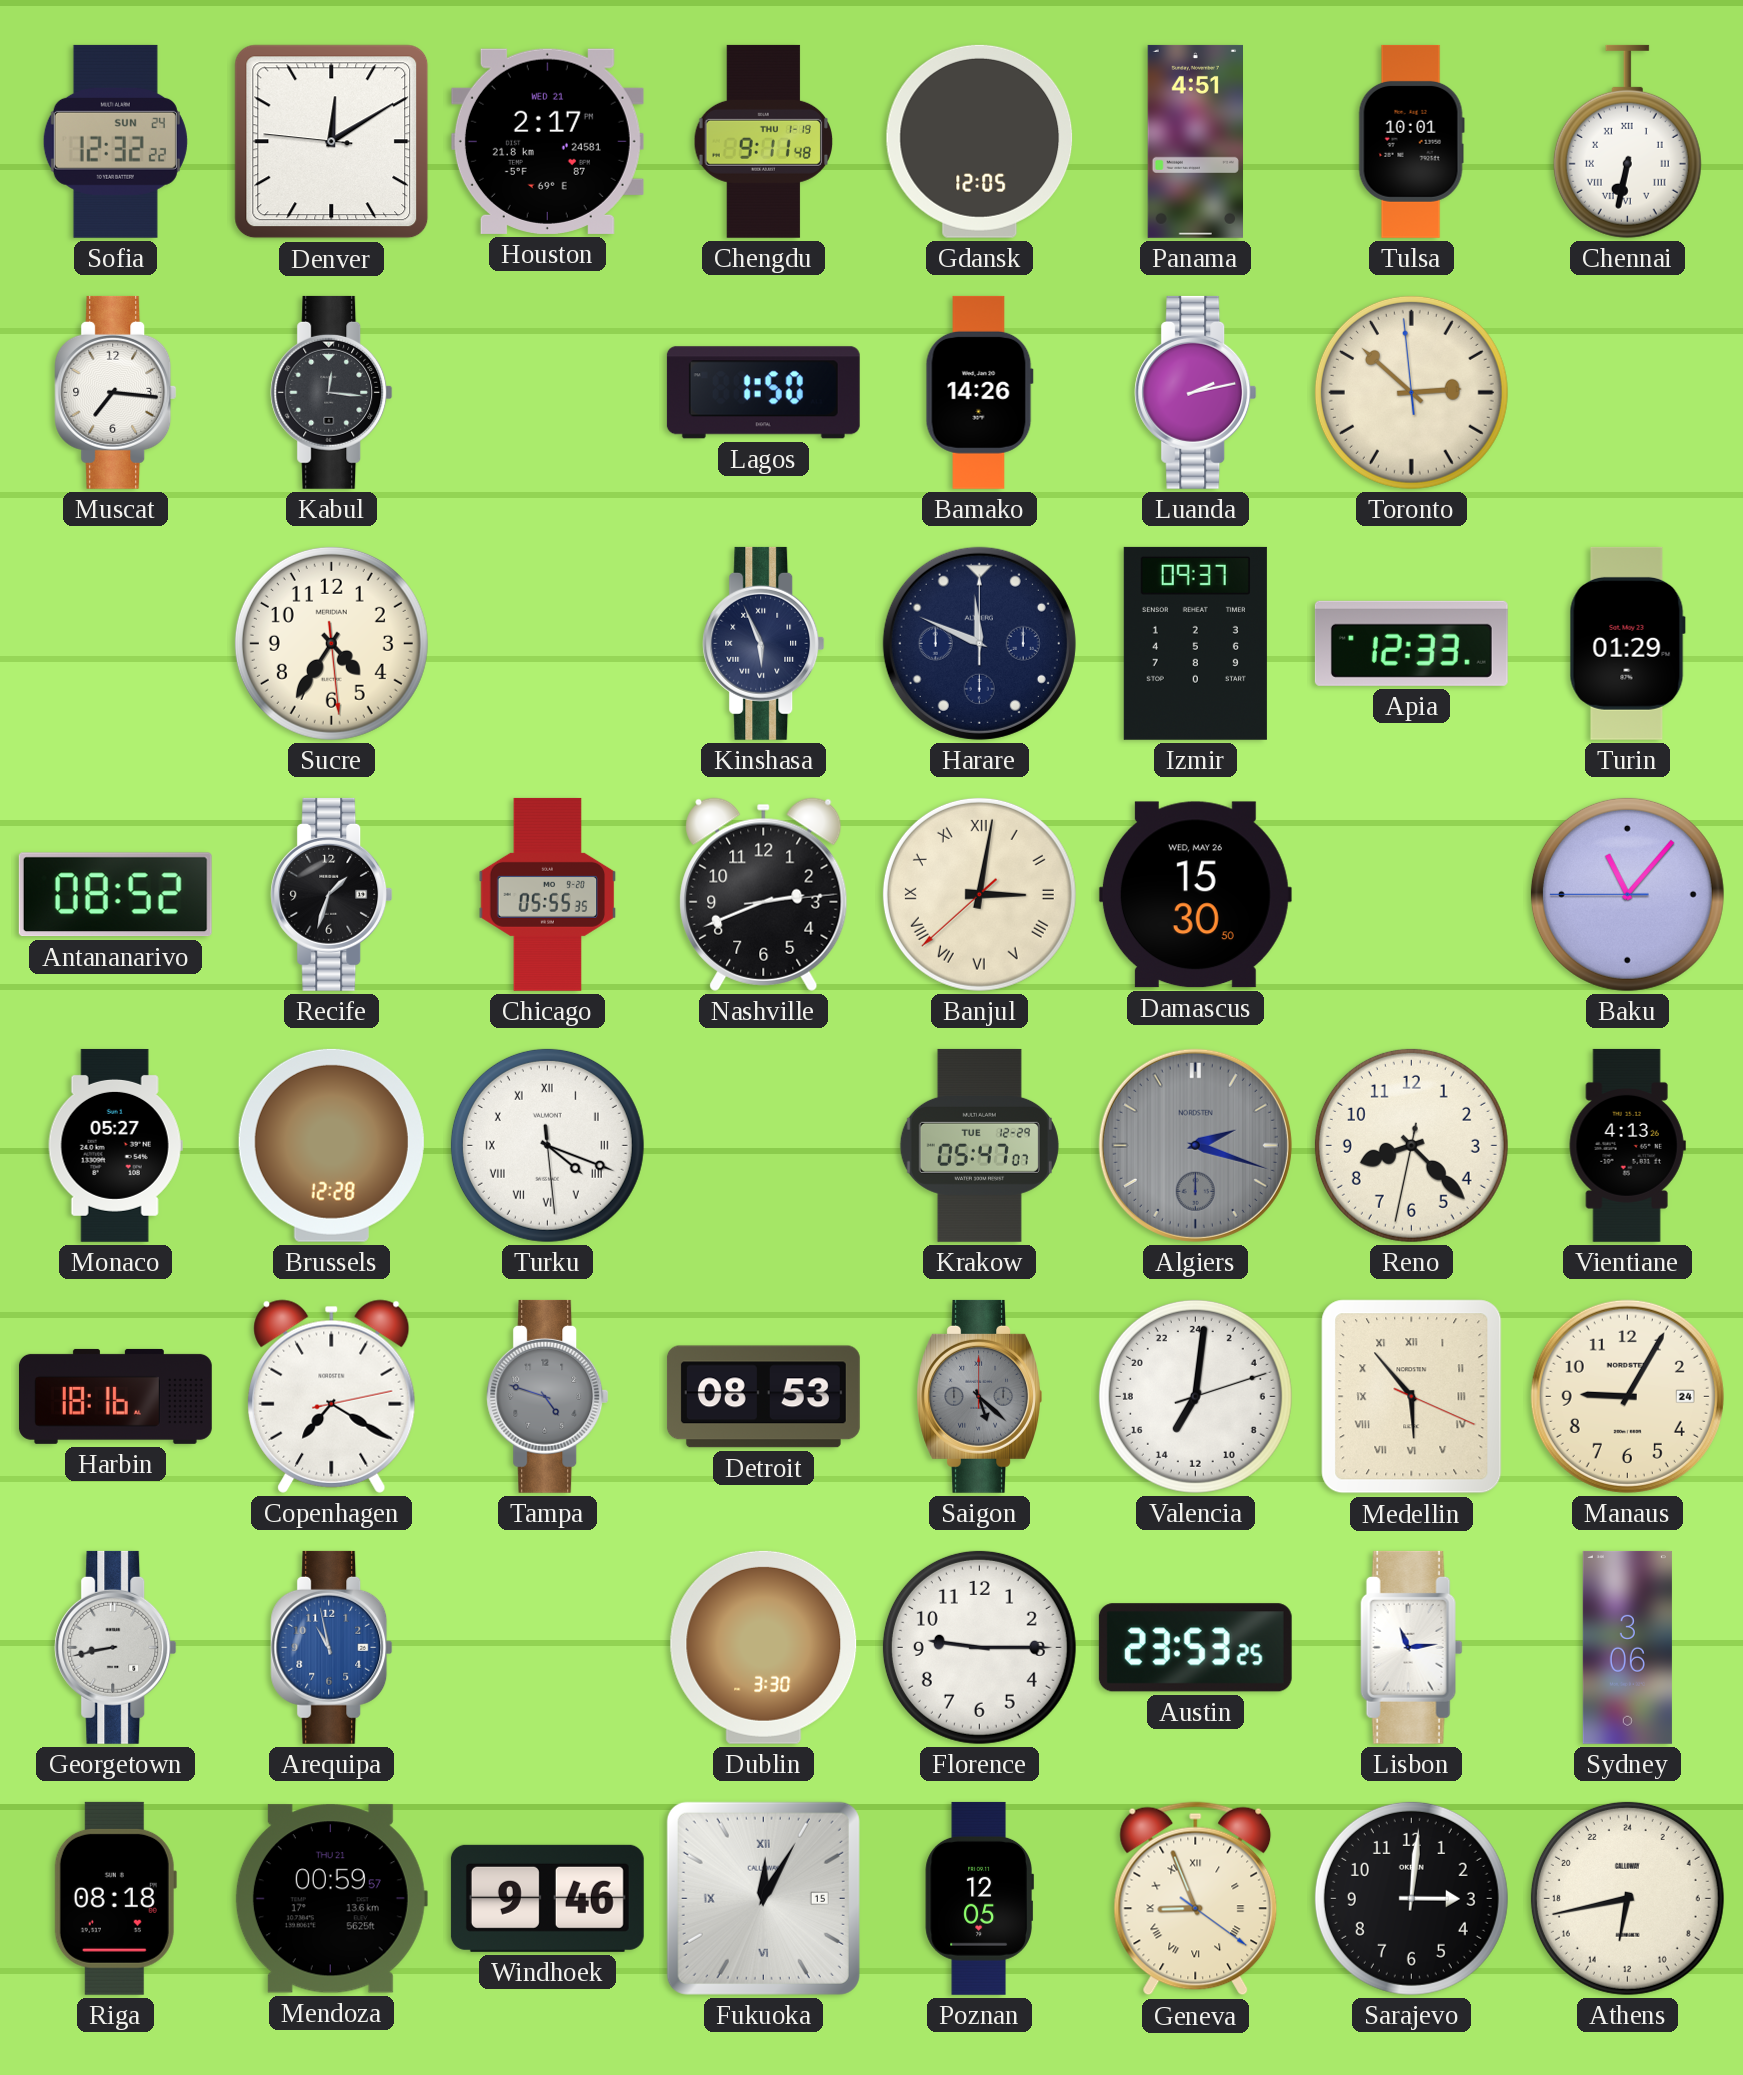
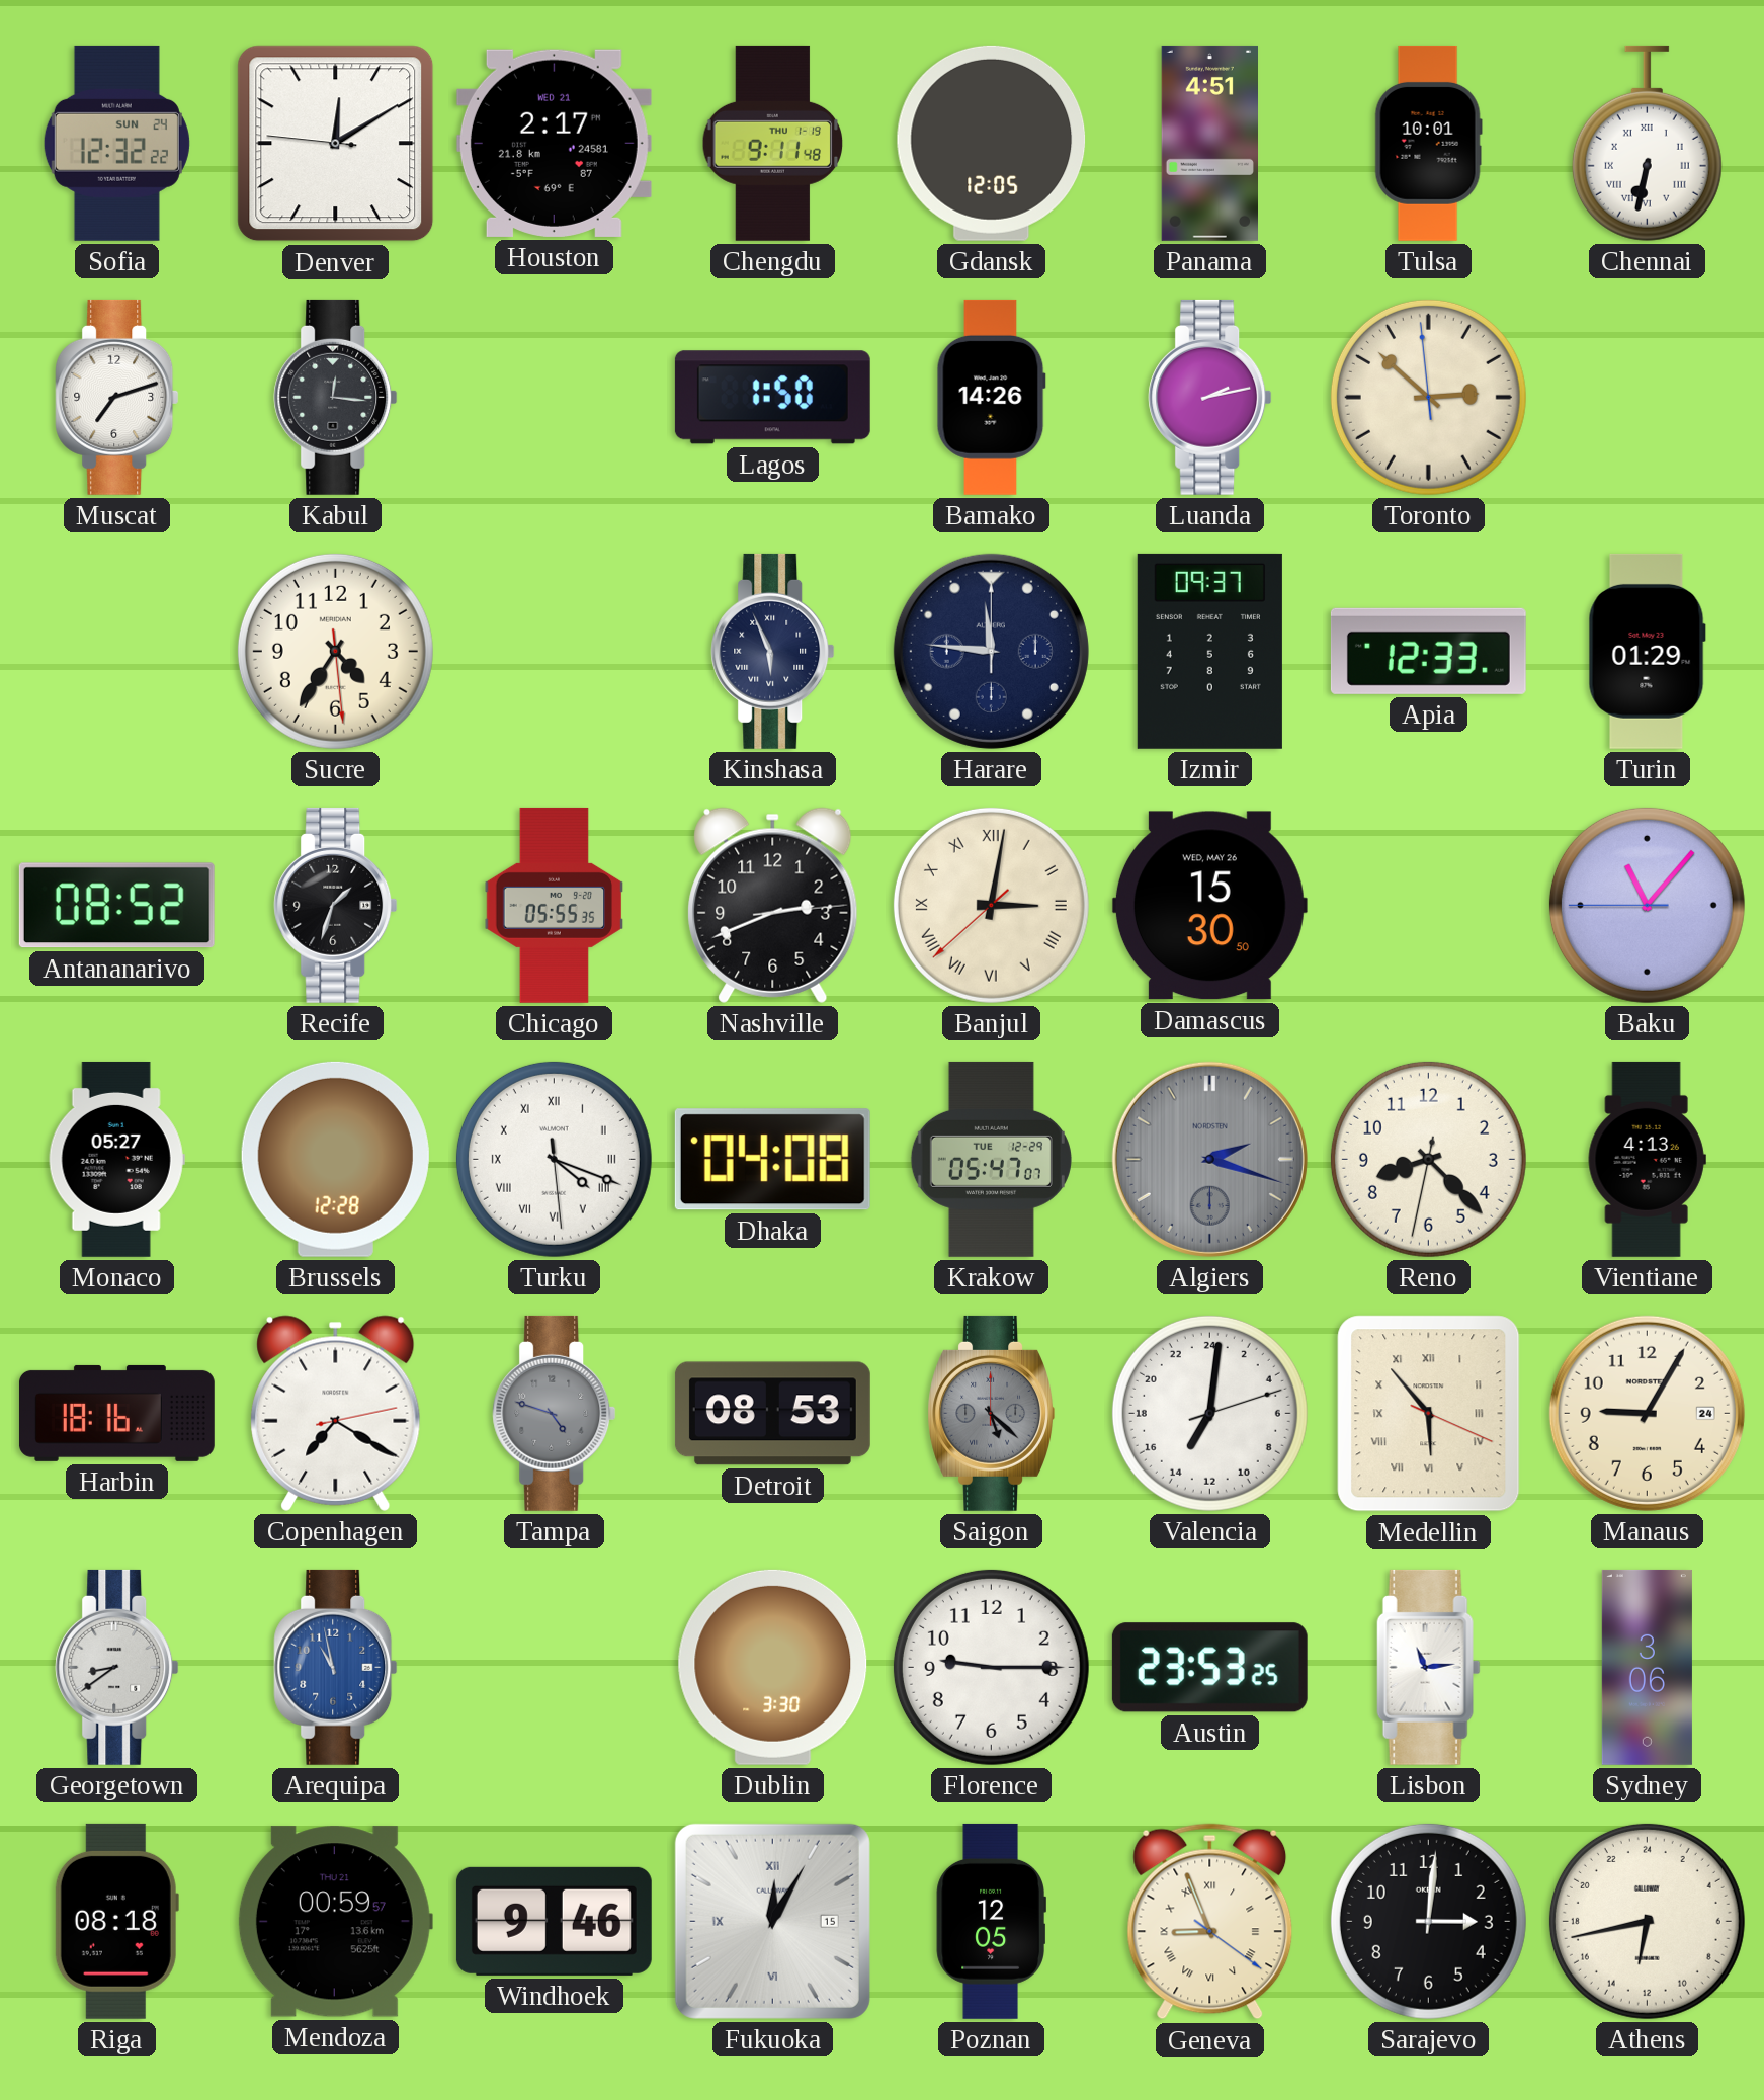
Muscat: 7:16 -> 7:12
Harare: 11:49 -> 11:46
Dhaka: none -> 04:08
Georgetown: 8:43 -> 8:39
